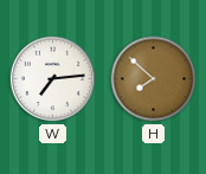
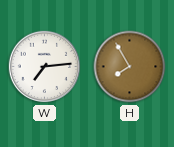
H: 7:52 -> 7:55
